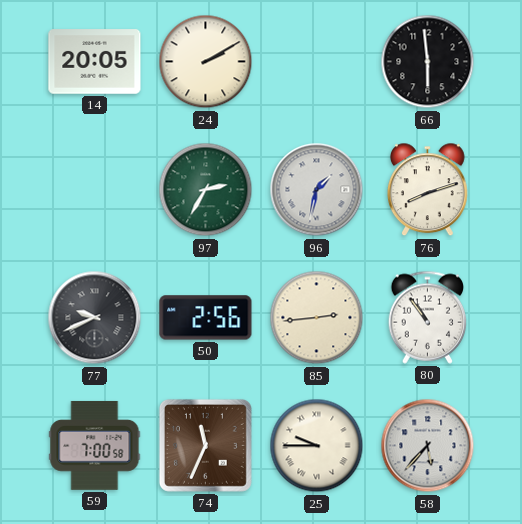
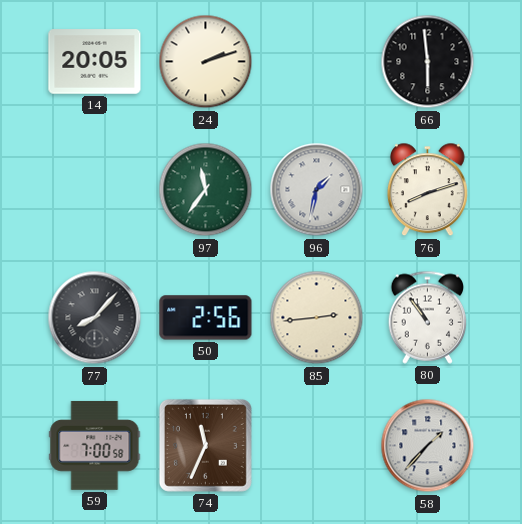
24: 2:10 -> 2:12
97: 2:35 -> 11:36
77: 9:41 -> 8:07
25: 9:45 -> none
58: 5:37 -> 1:37
